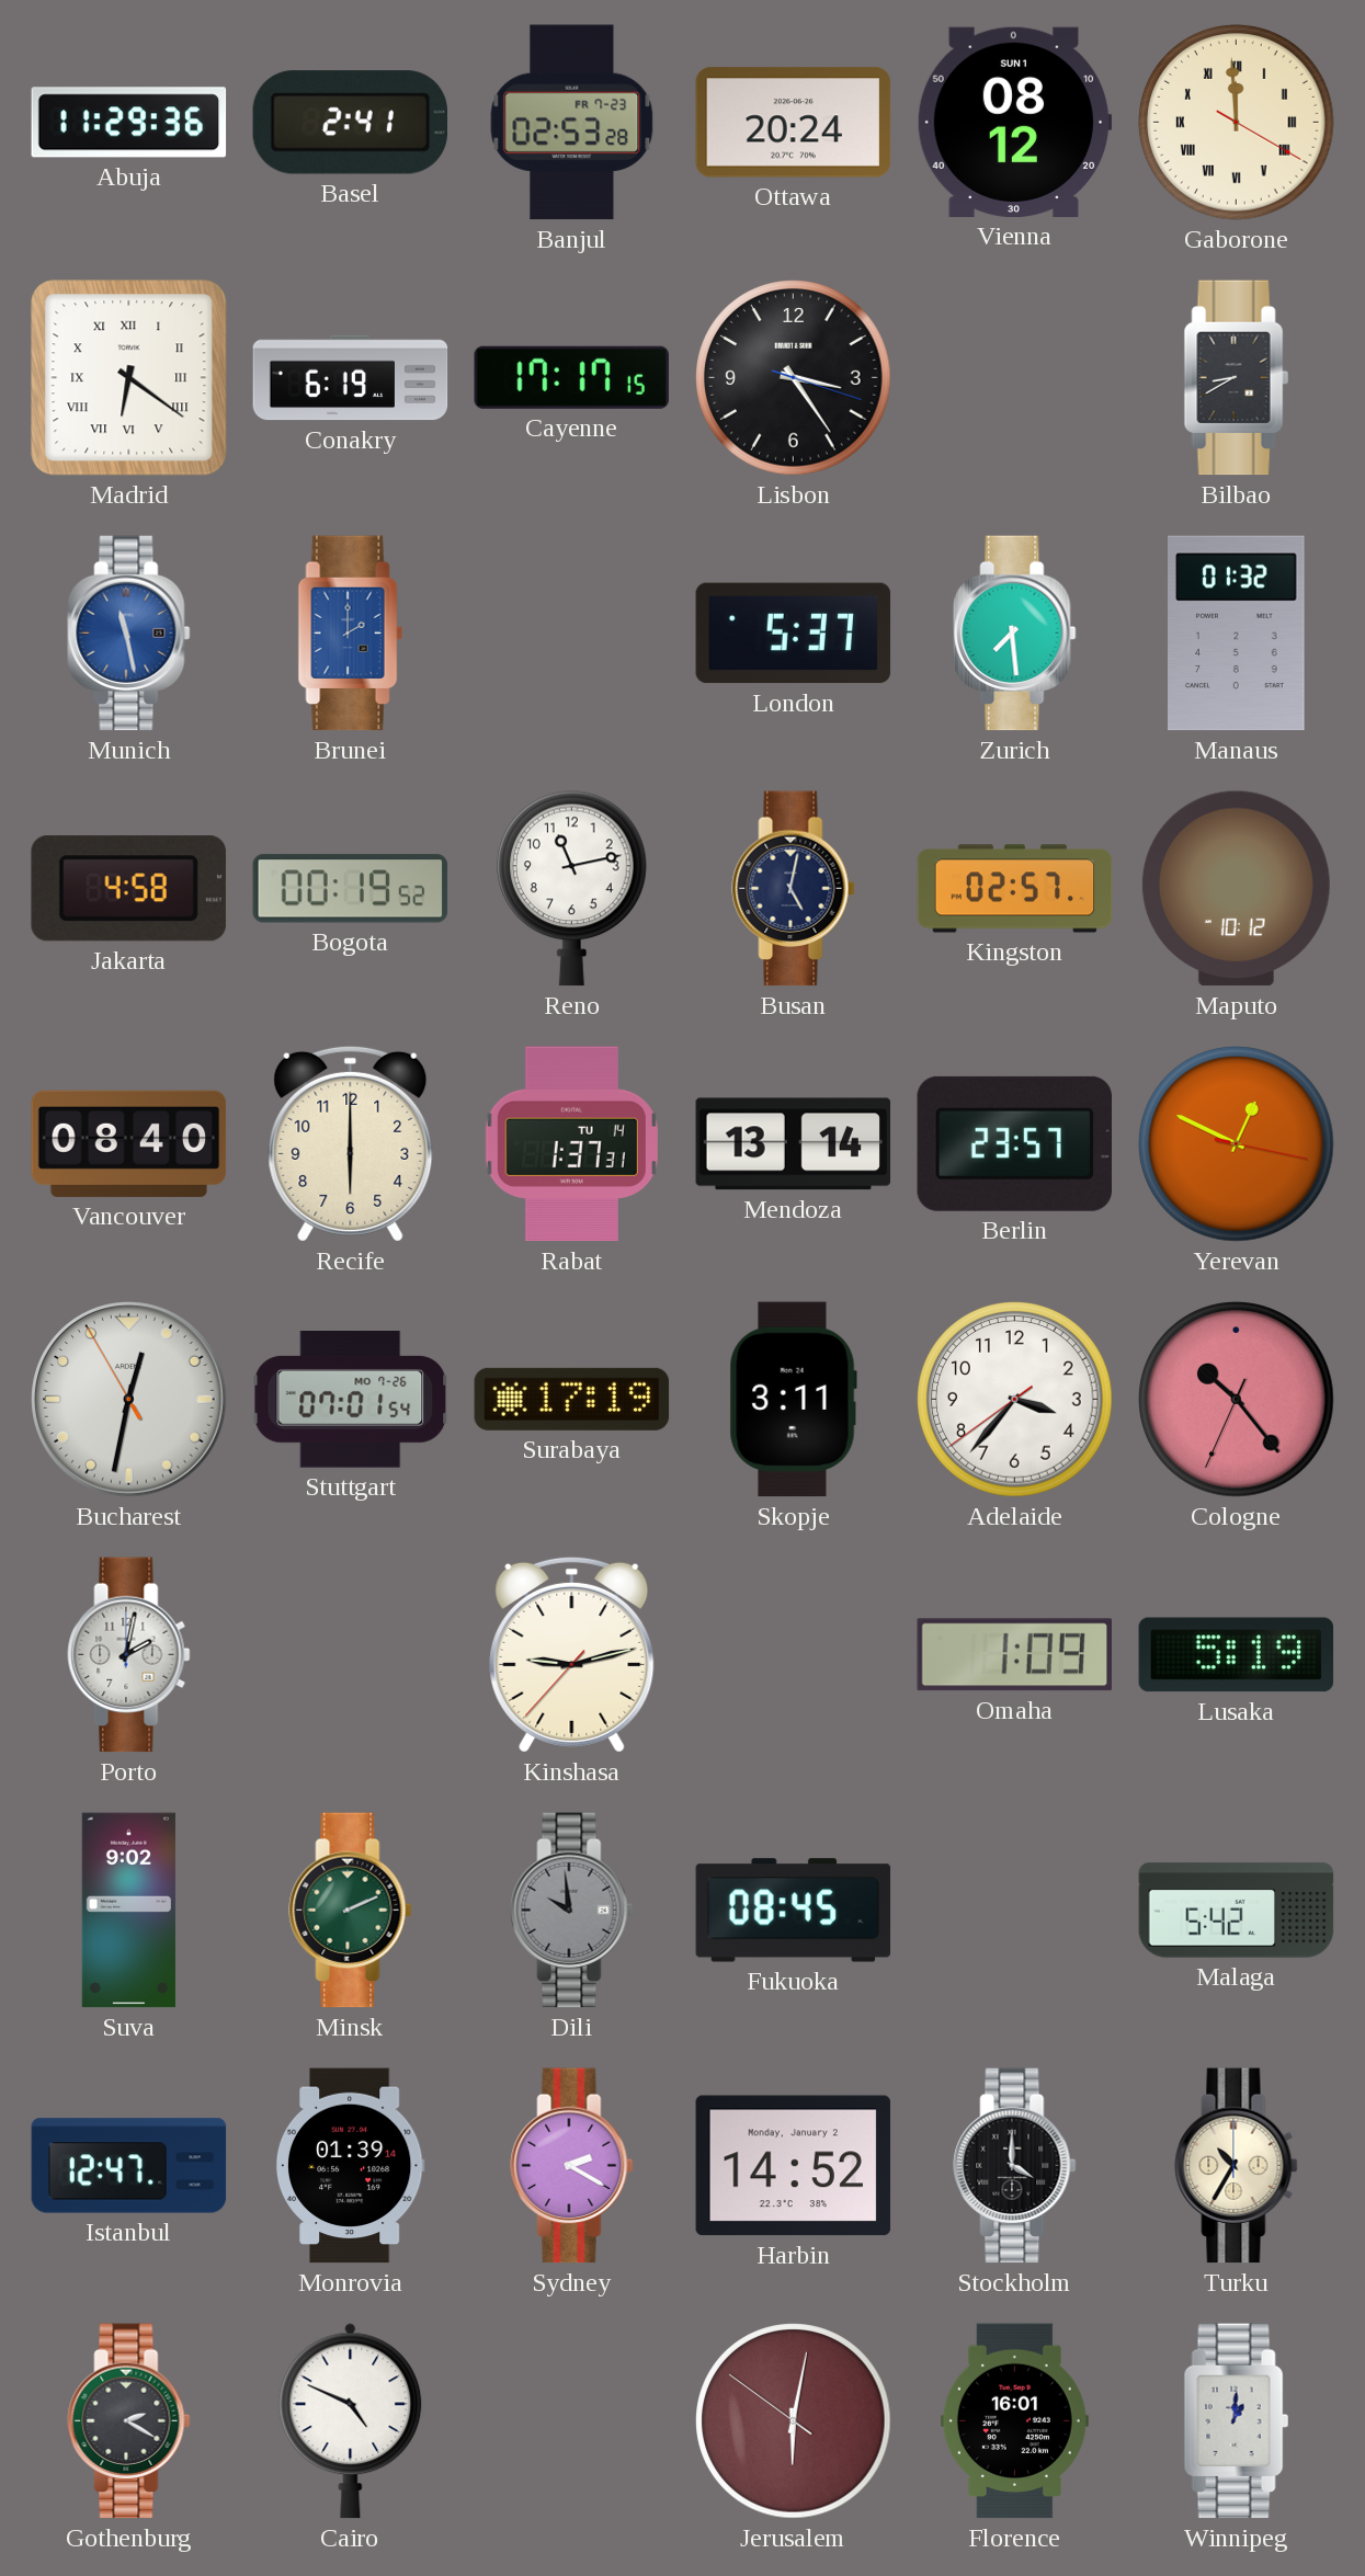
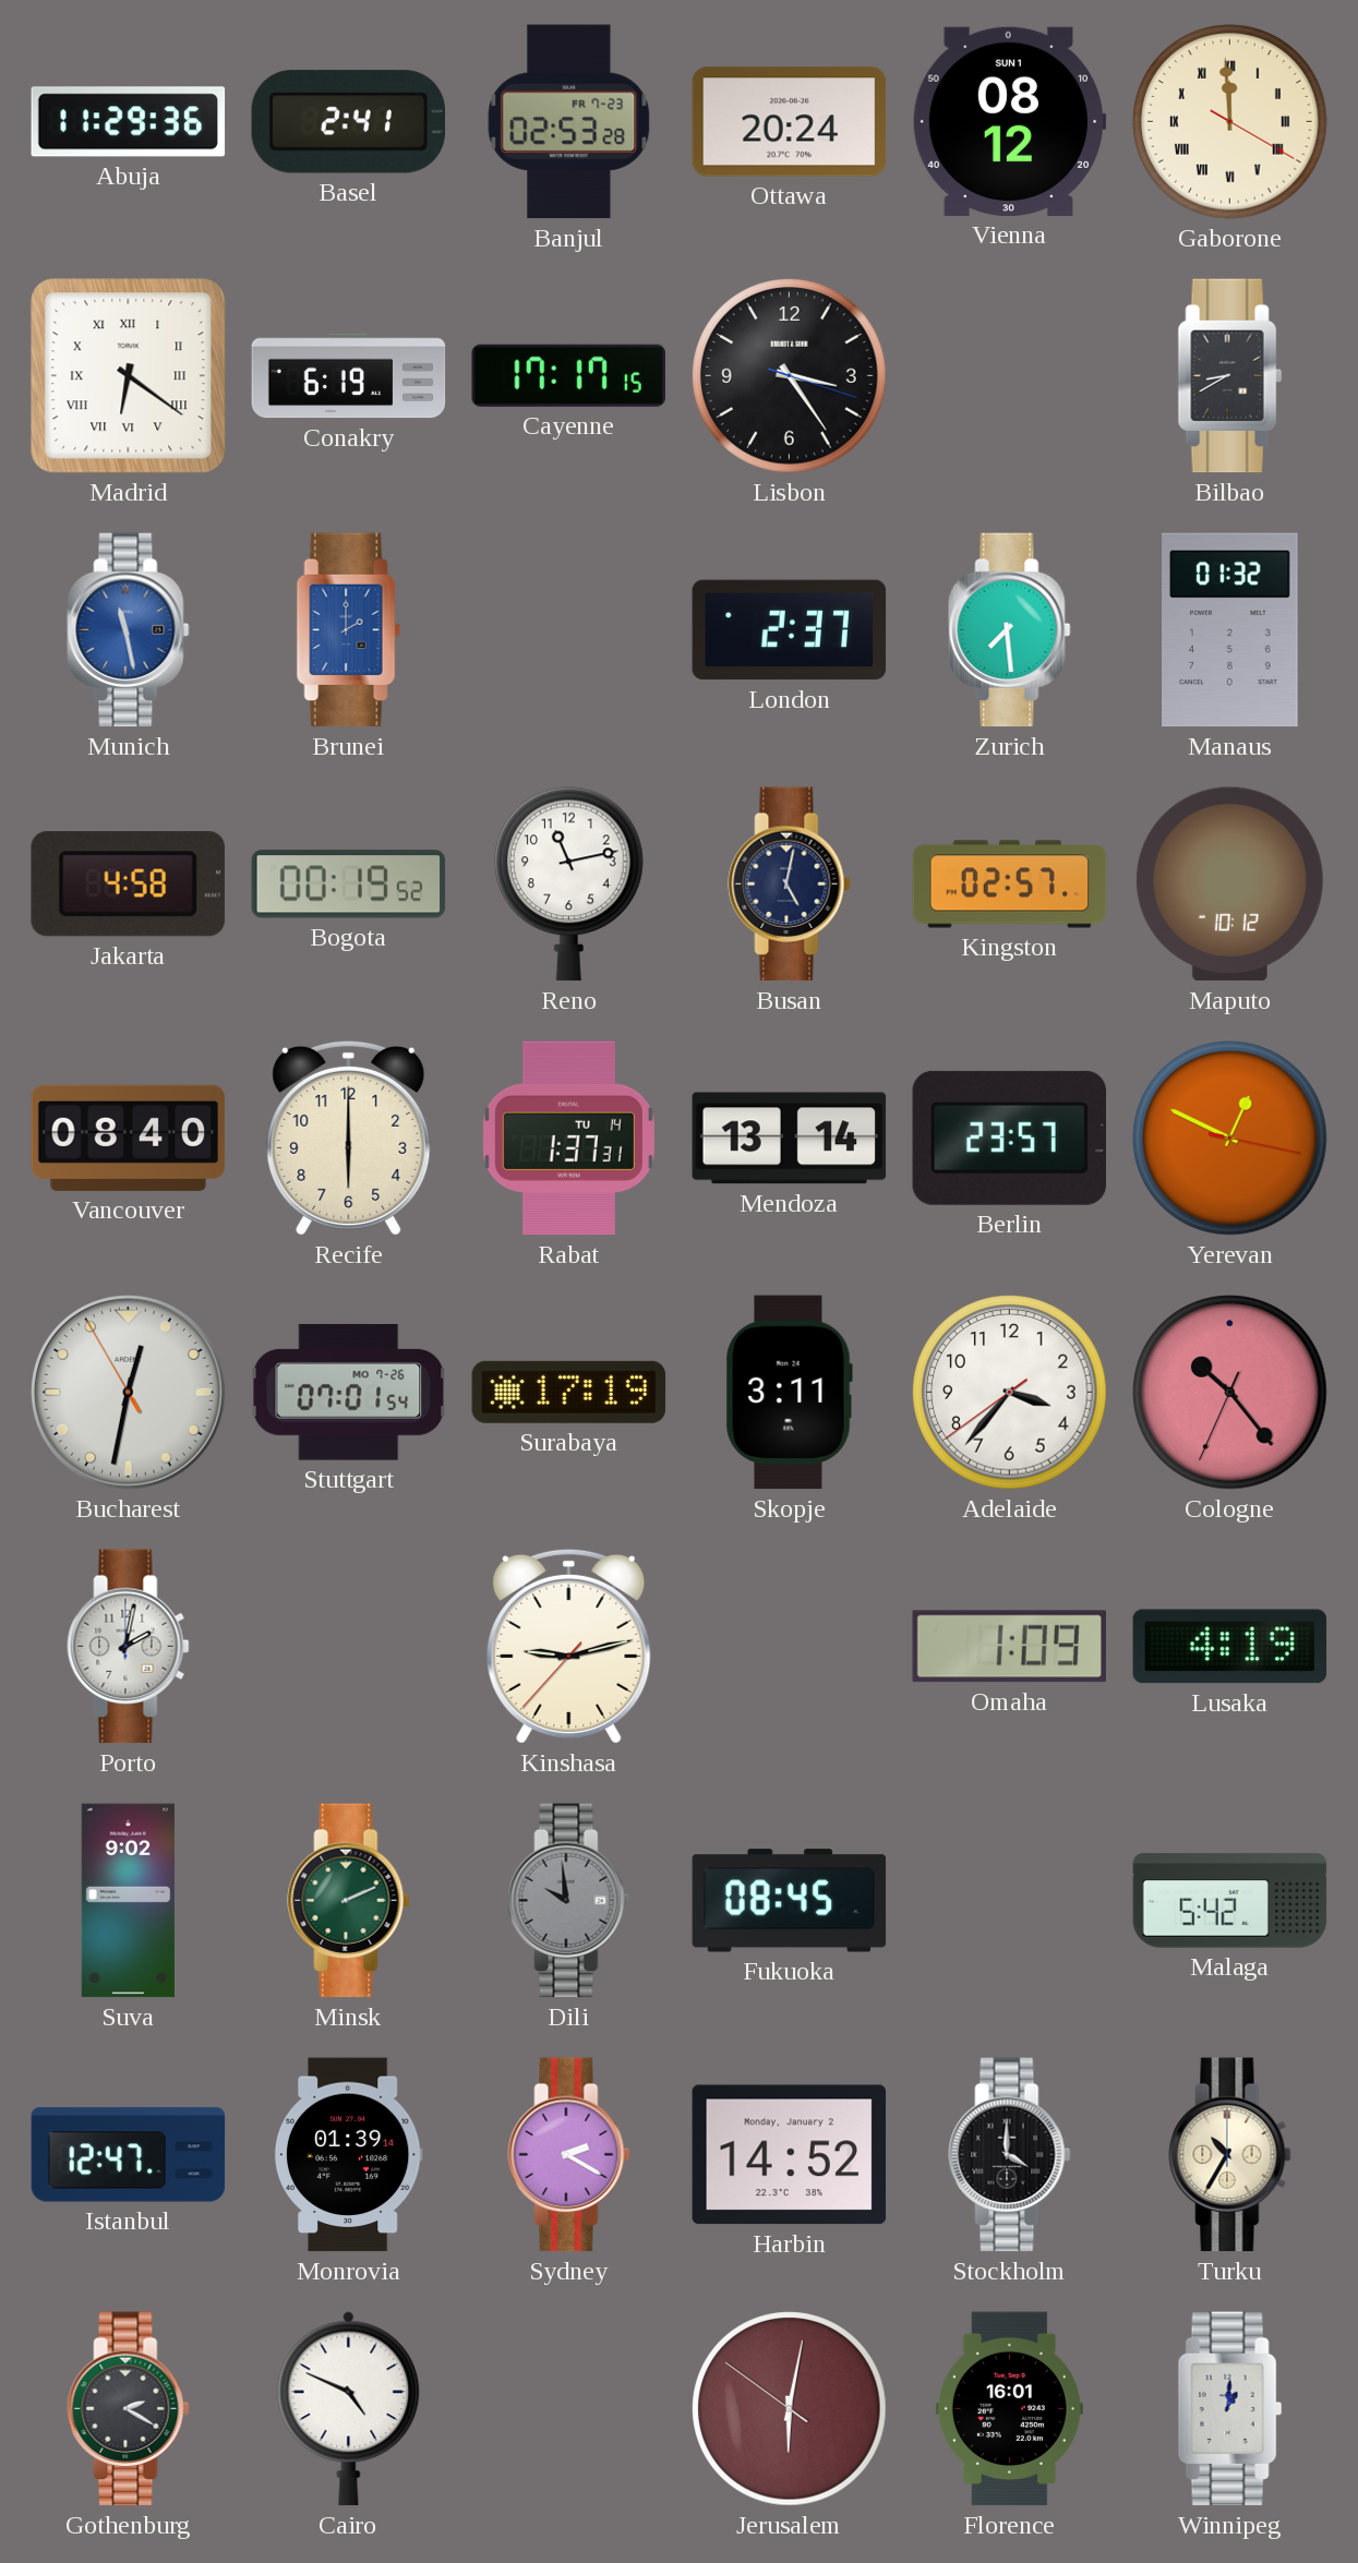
London: 5:37 -> 2:37
Lusaka: 5:19 -> 4:19
